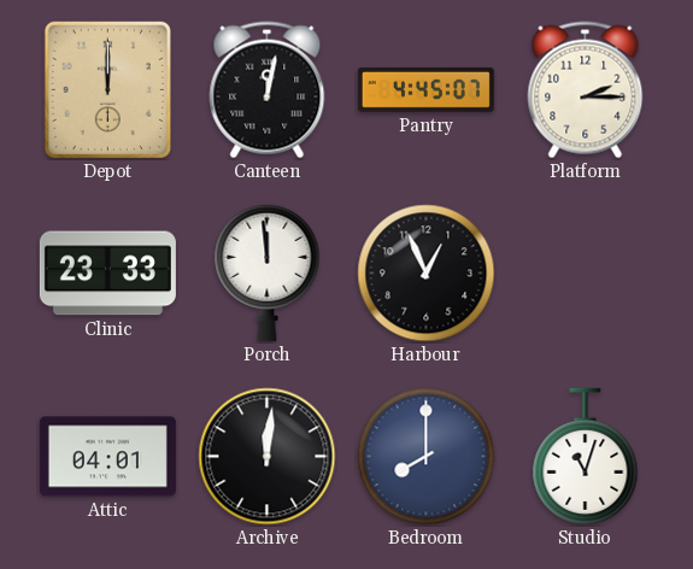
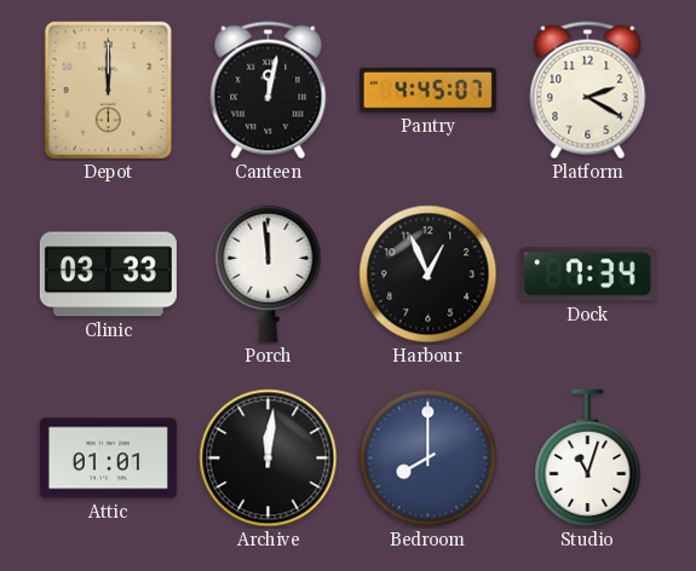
Platform: 2:15 -> 2:20
Clinic: 23:33 -> 03:33
Dock: none -> 7:34
Attic: 04:01 -> 01:01
